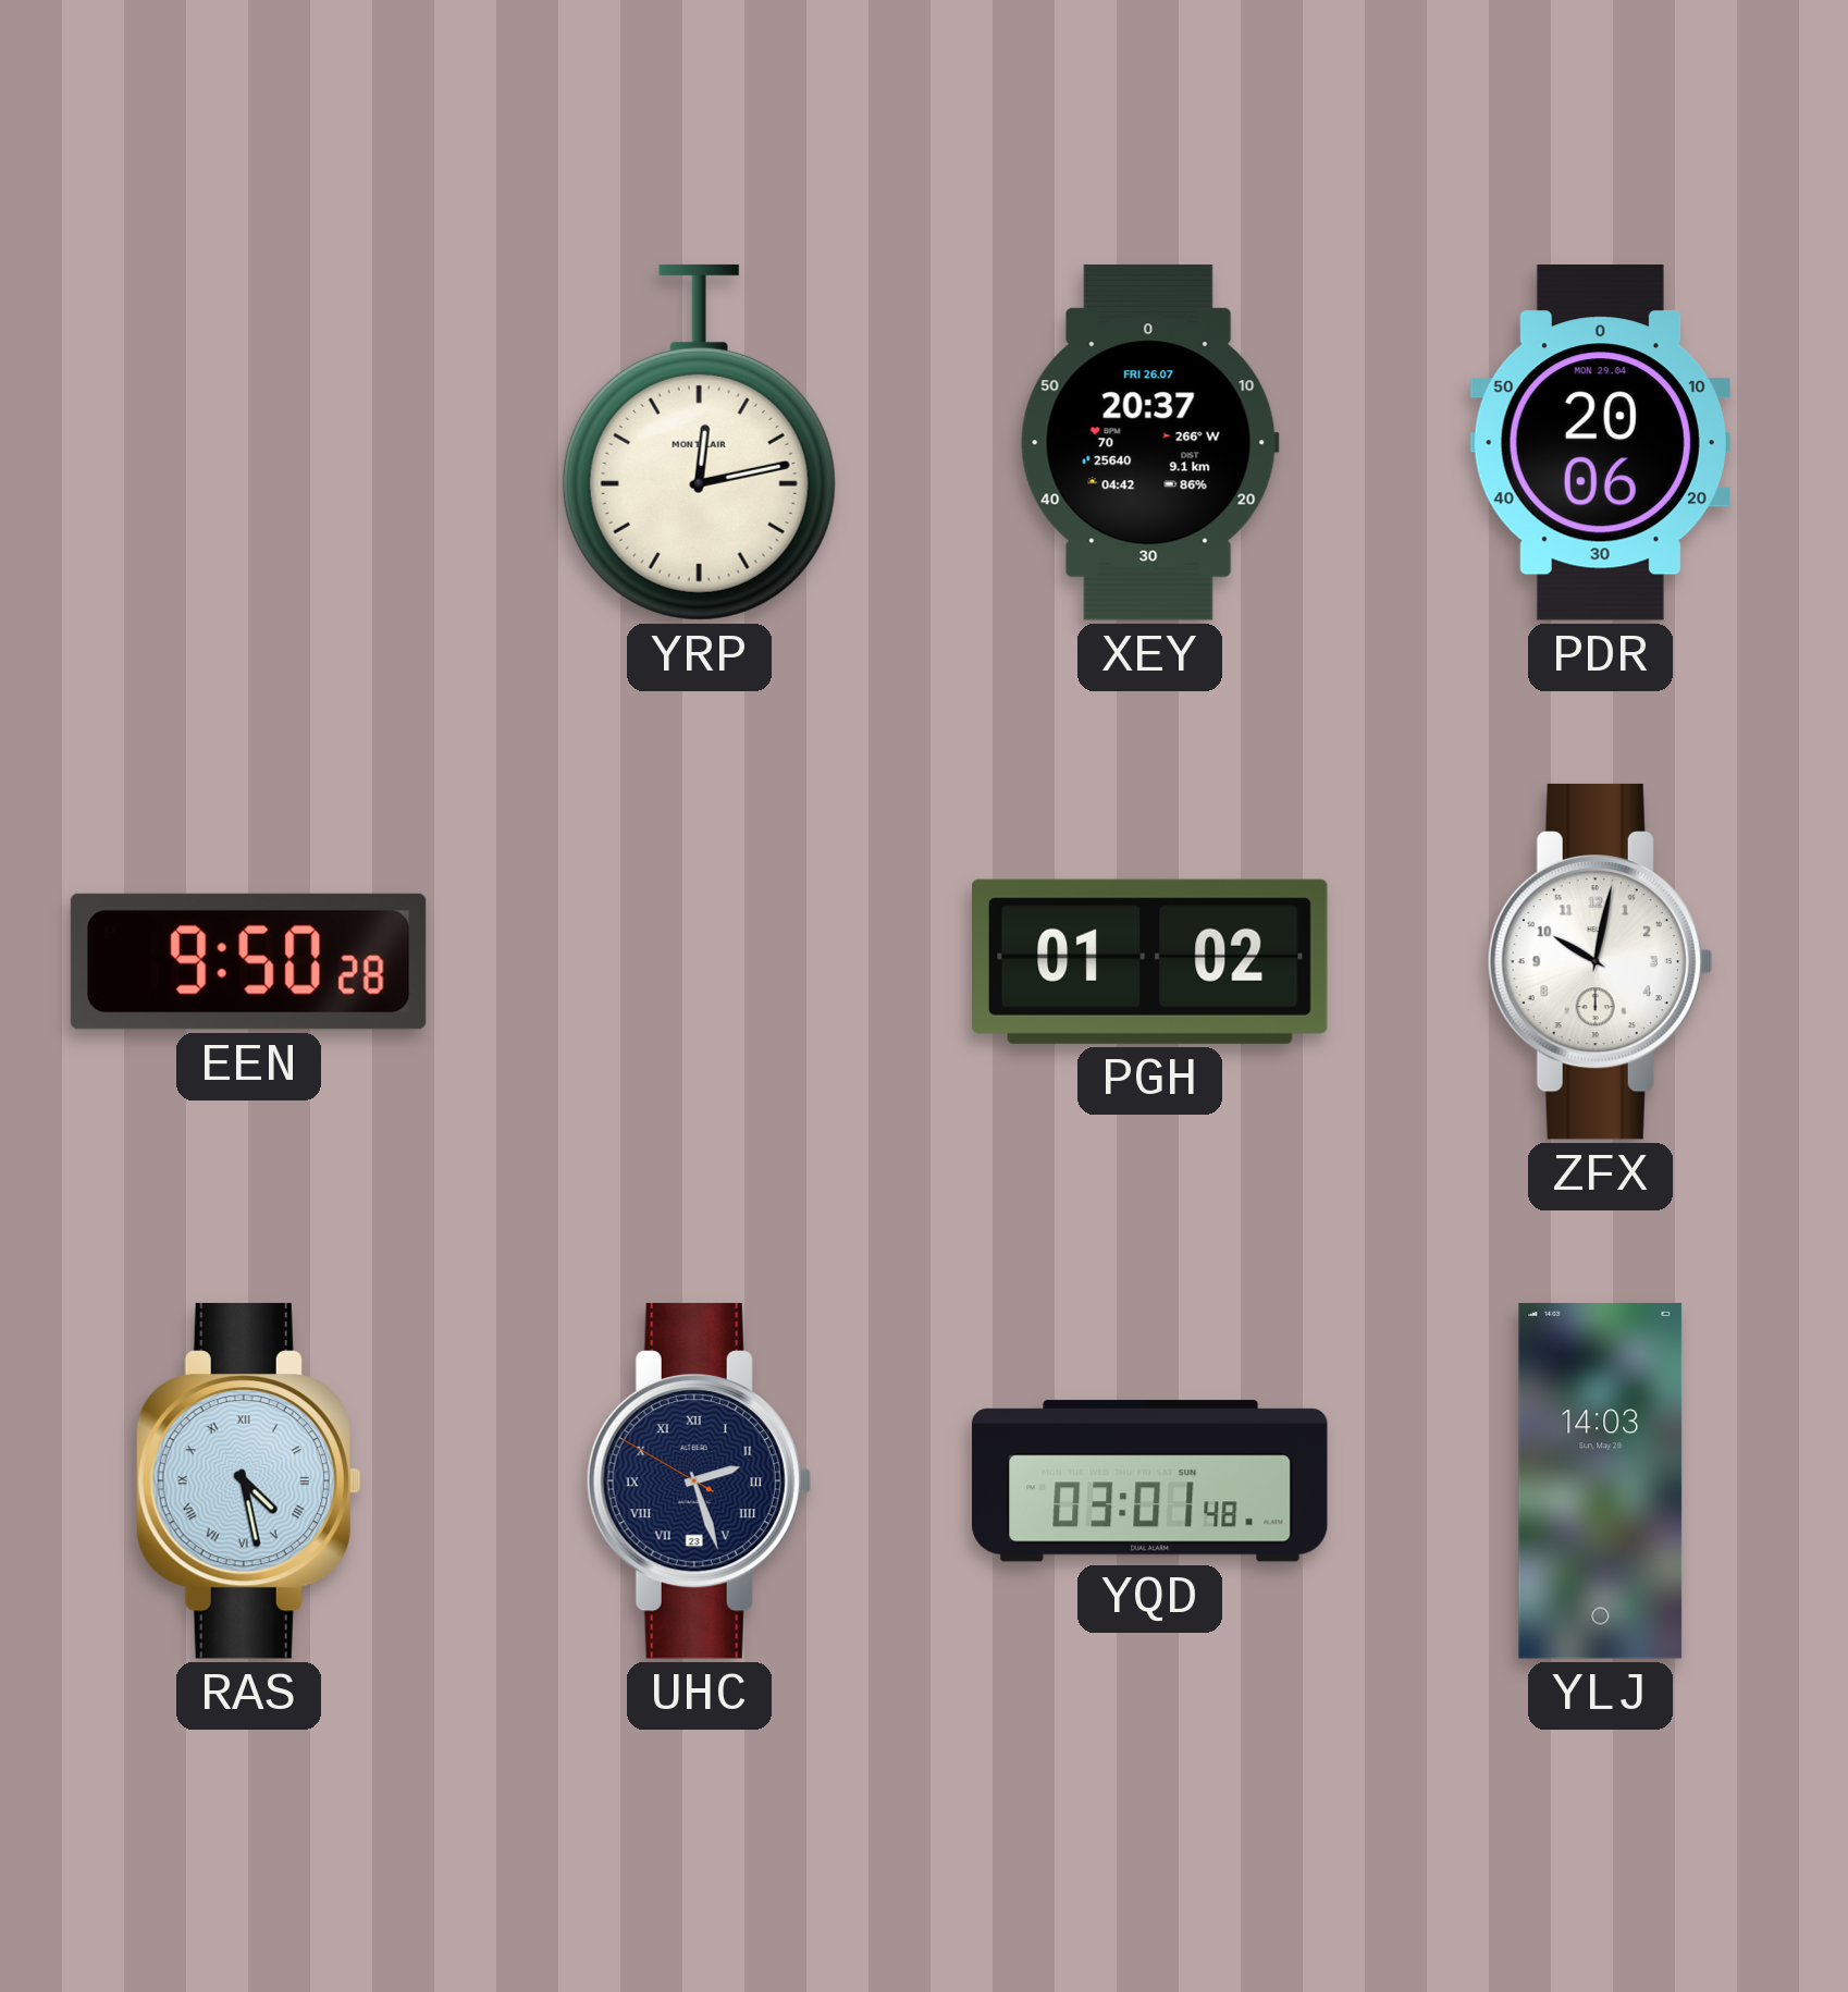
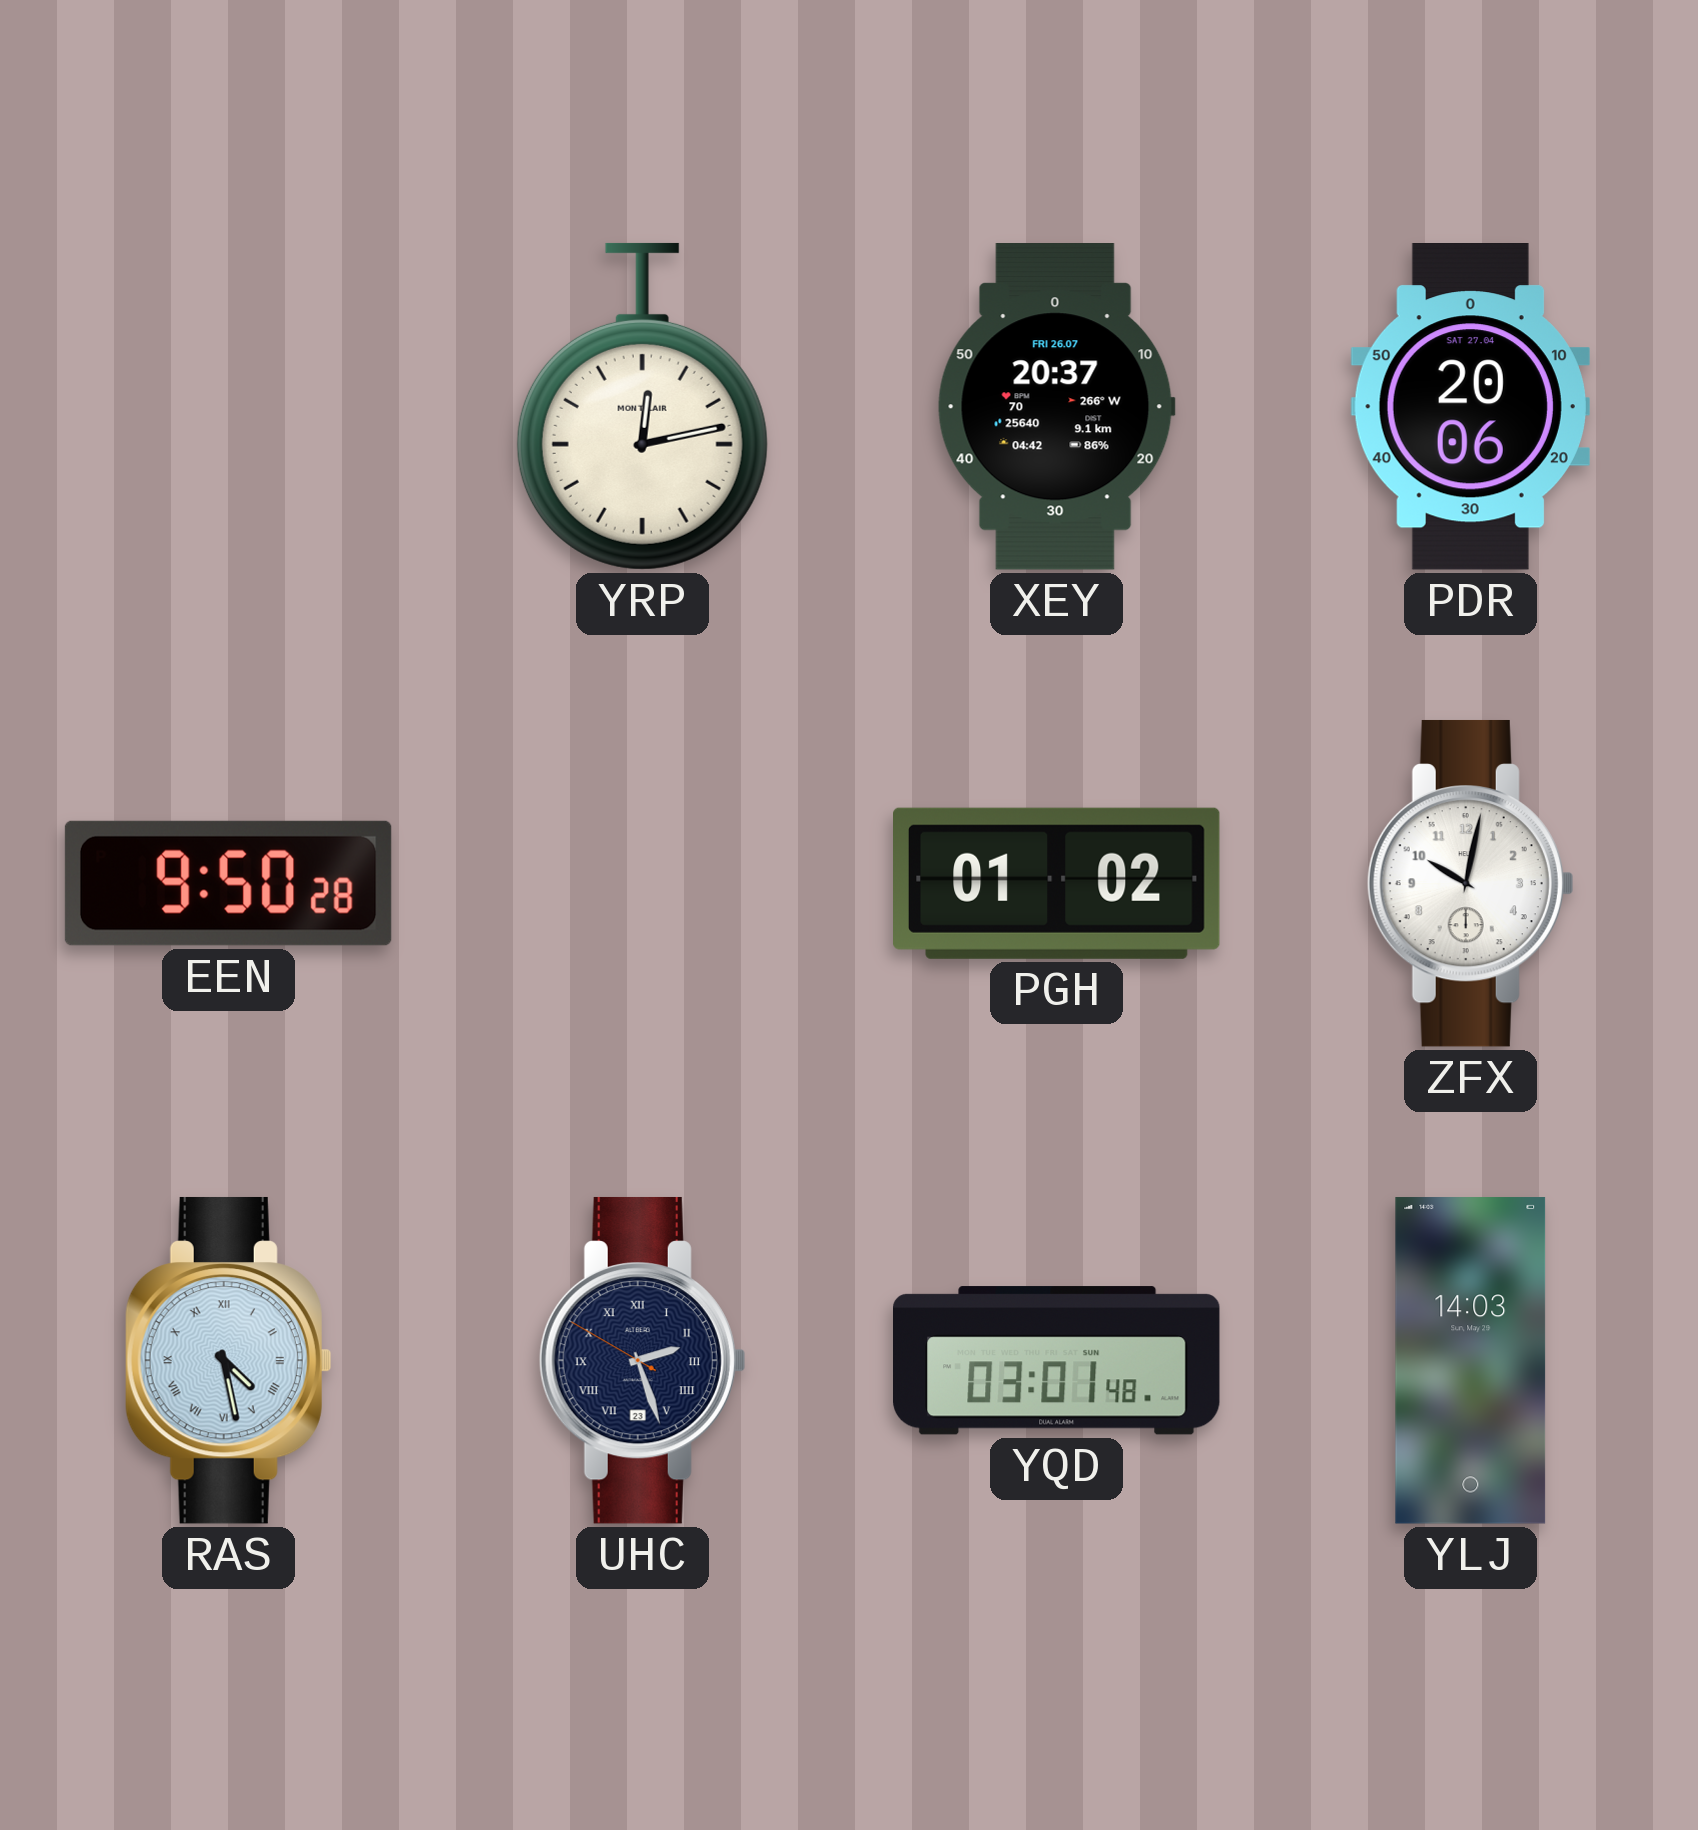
PDR date: MON 29.04 -> SAT 27.04
